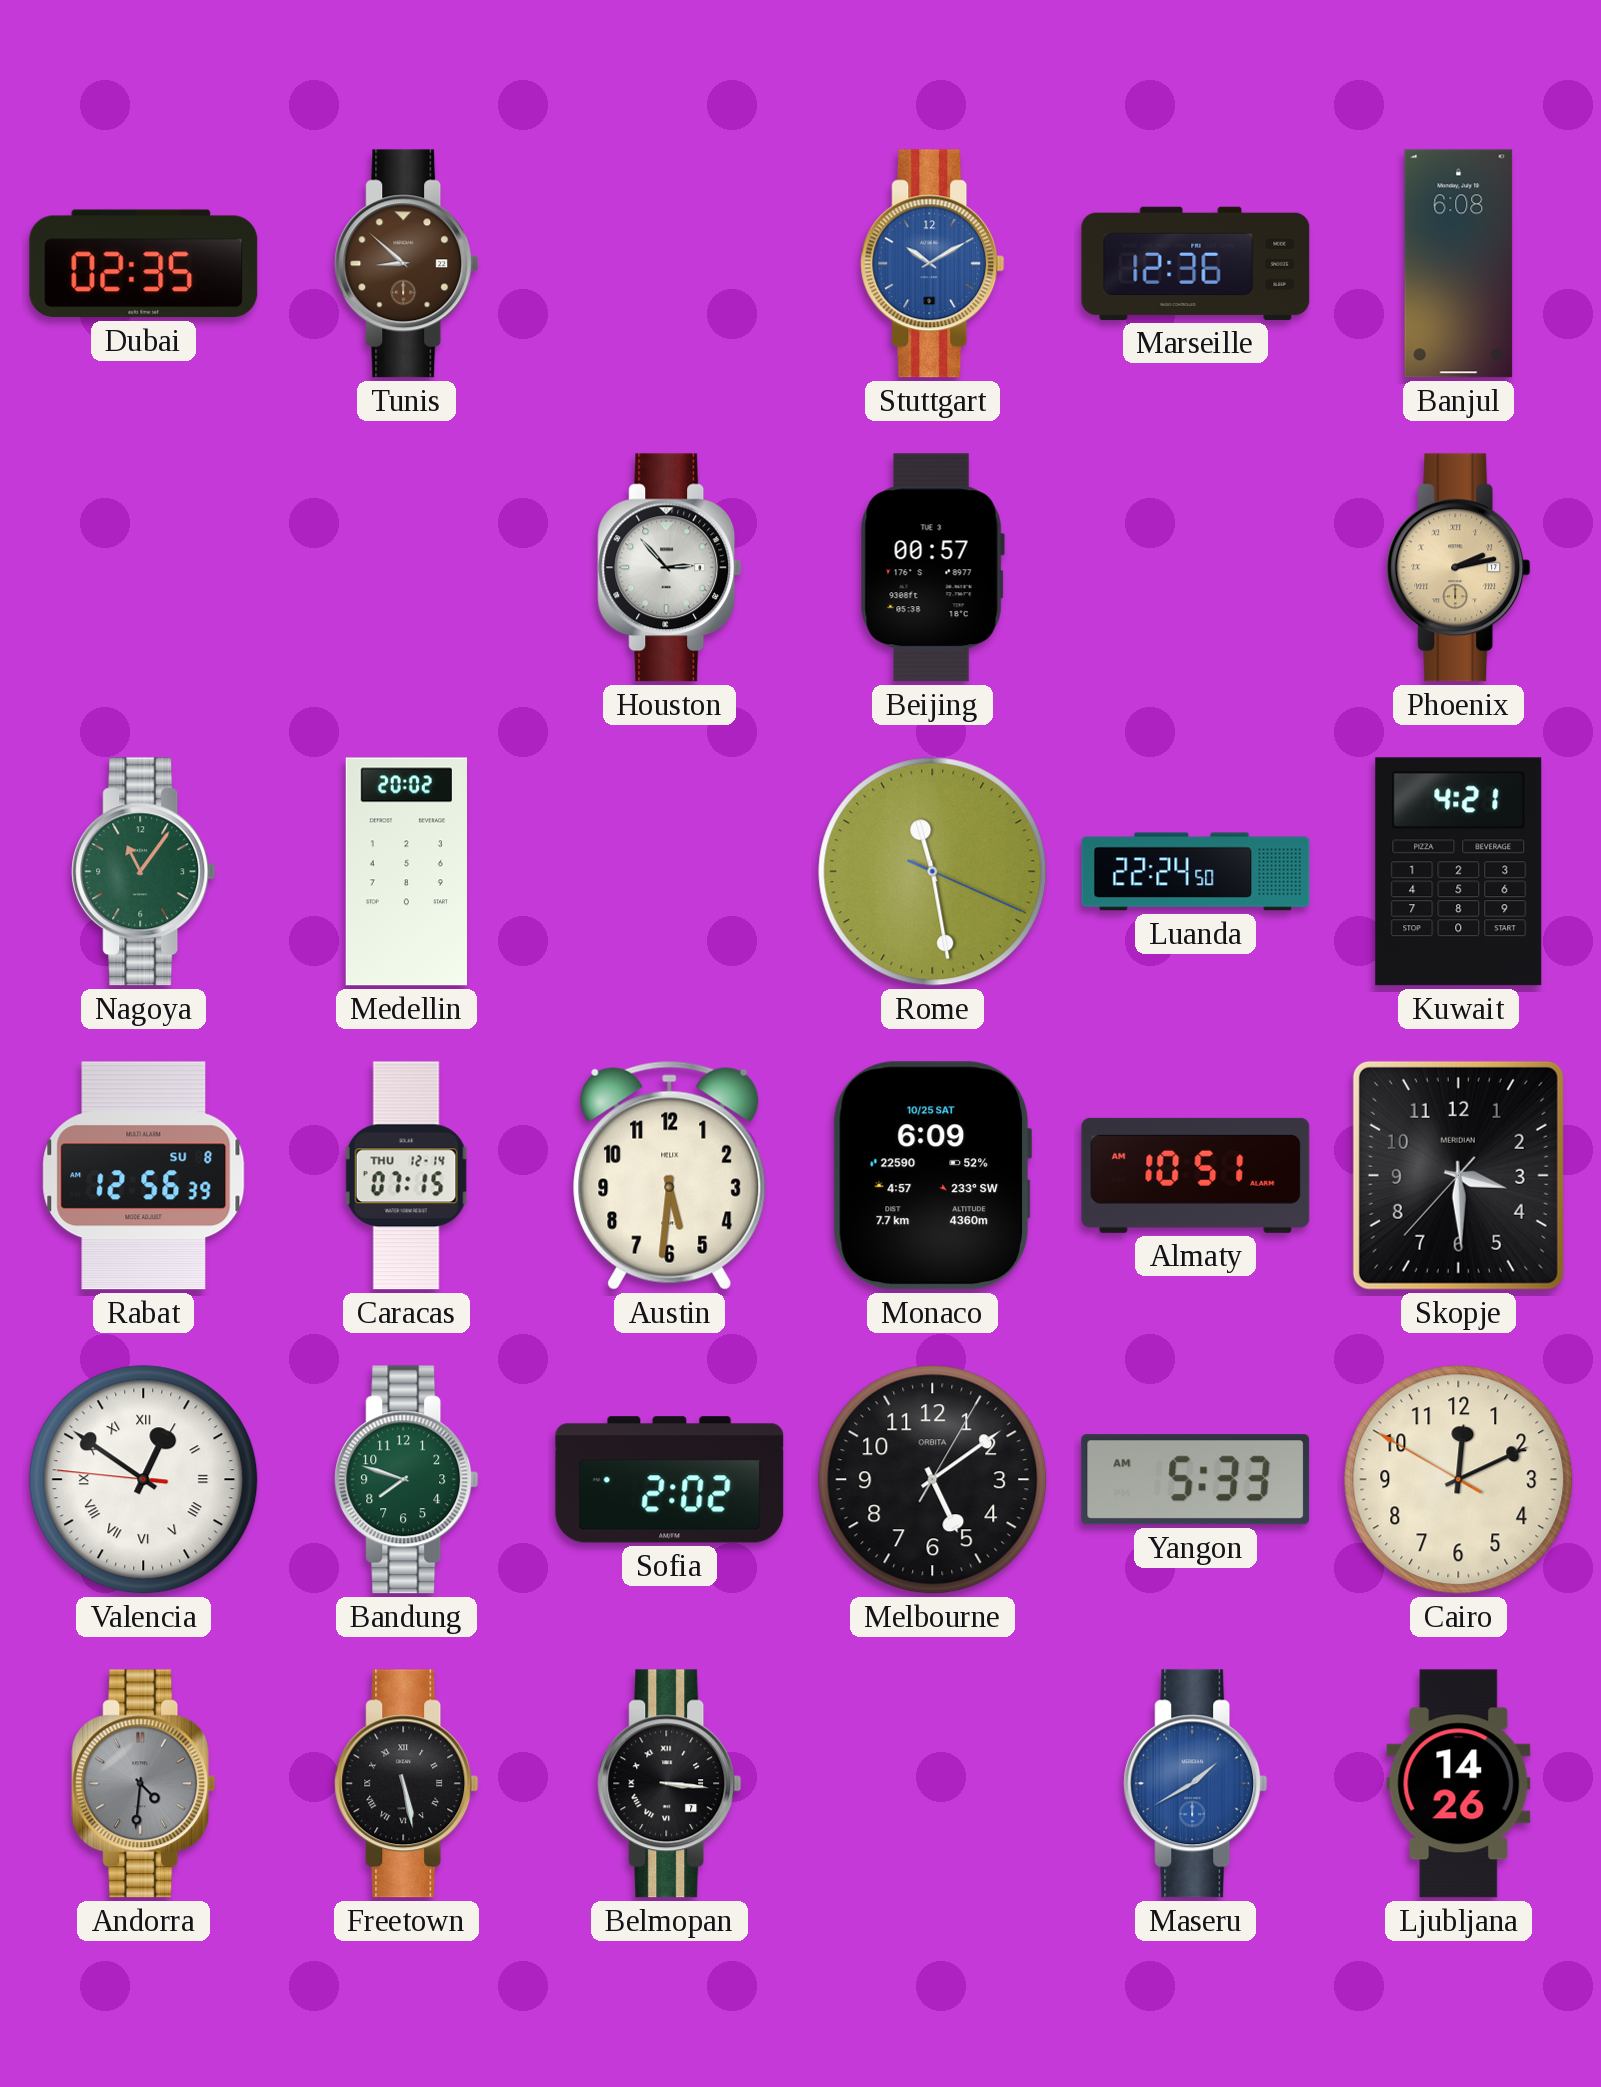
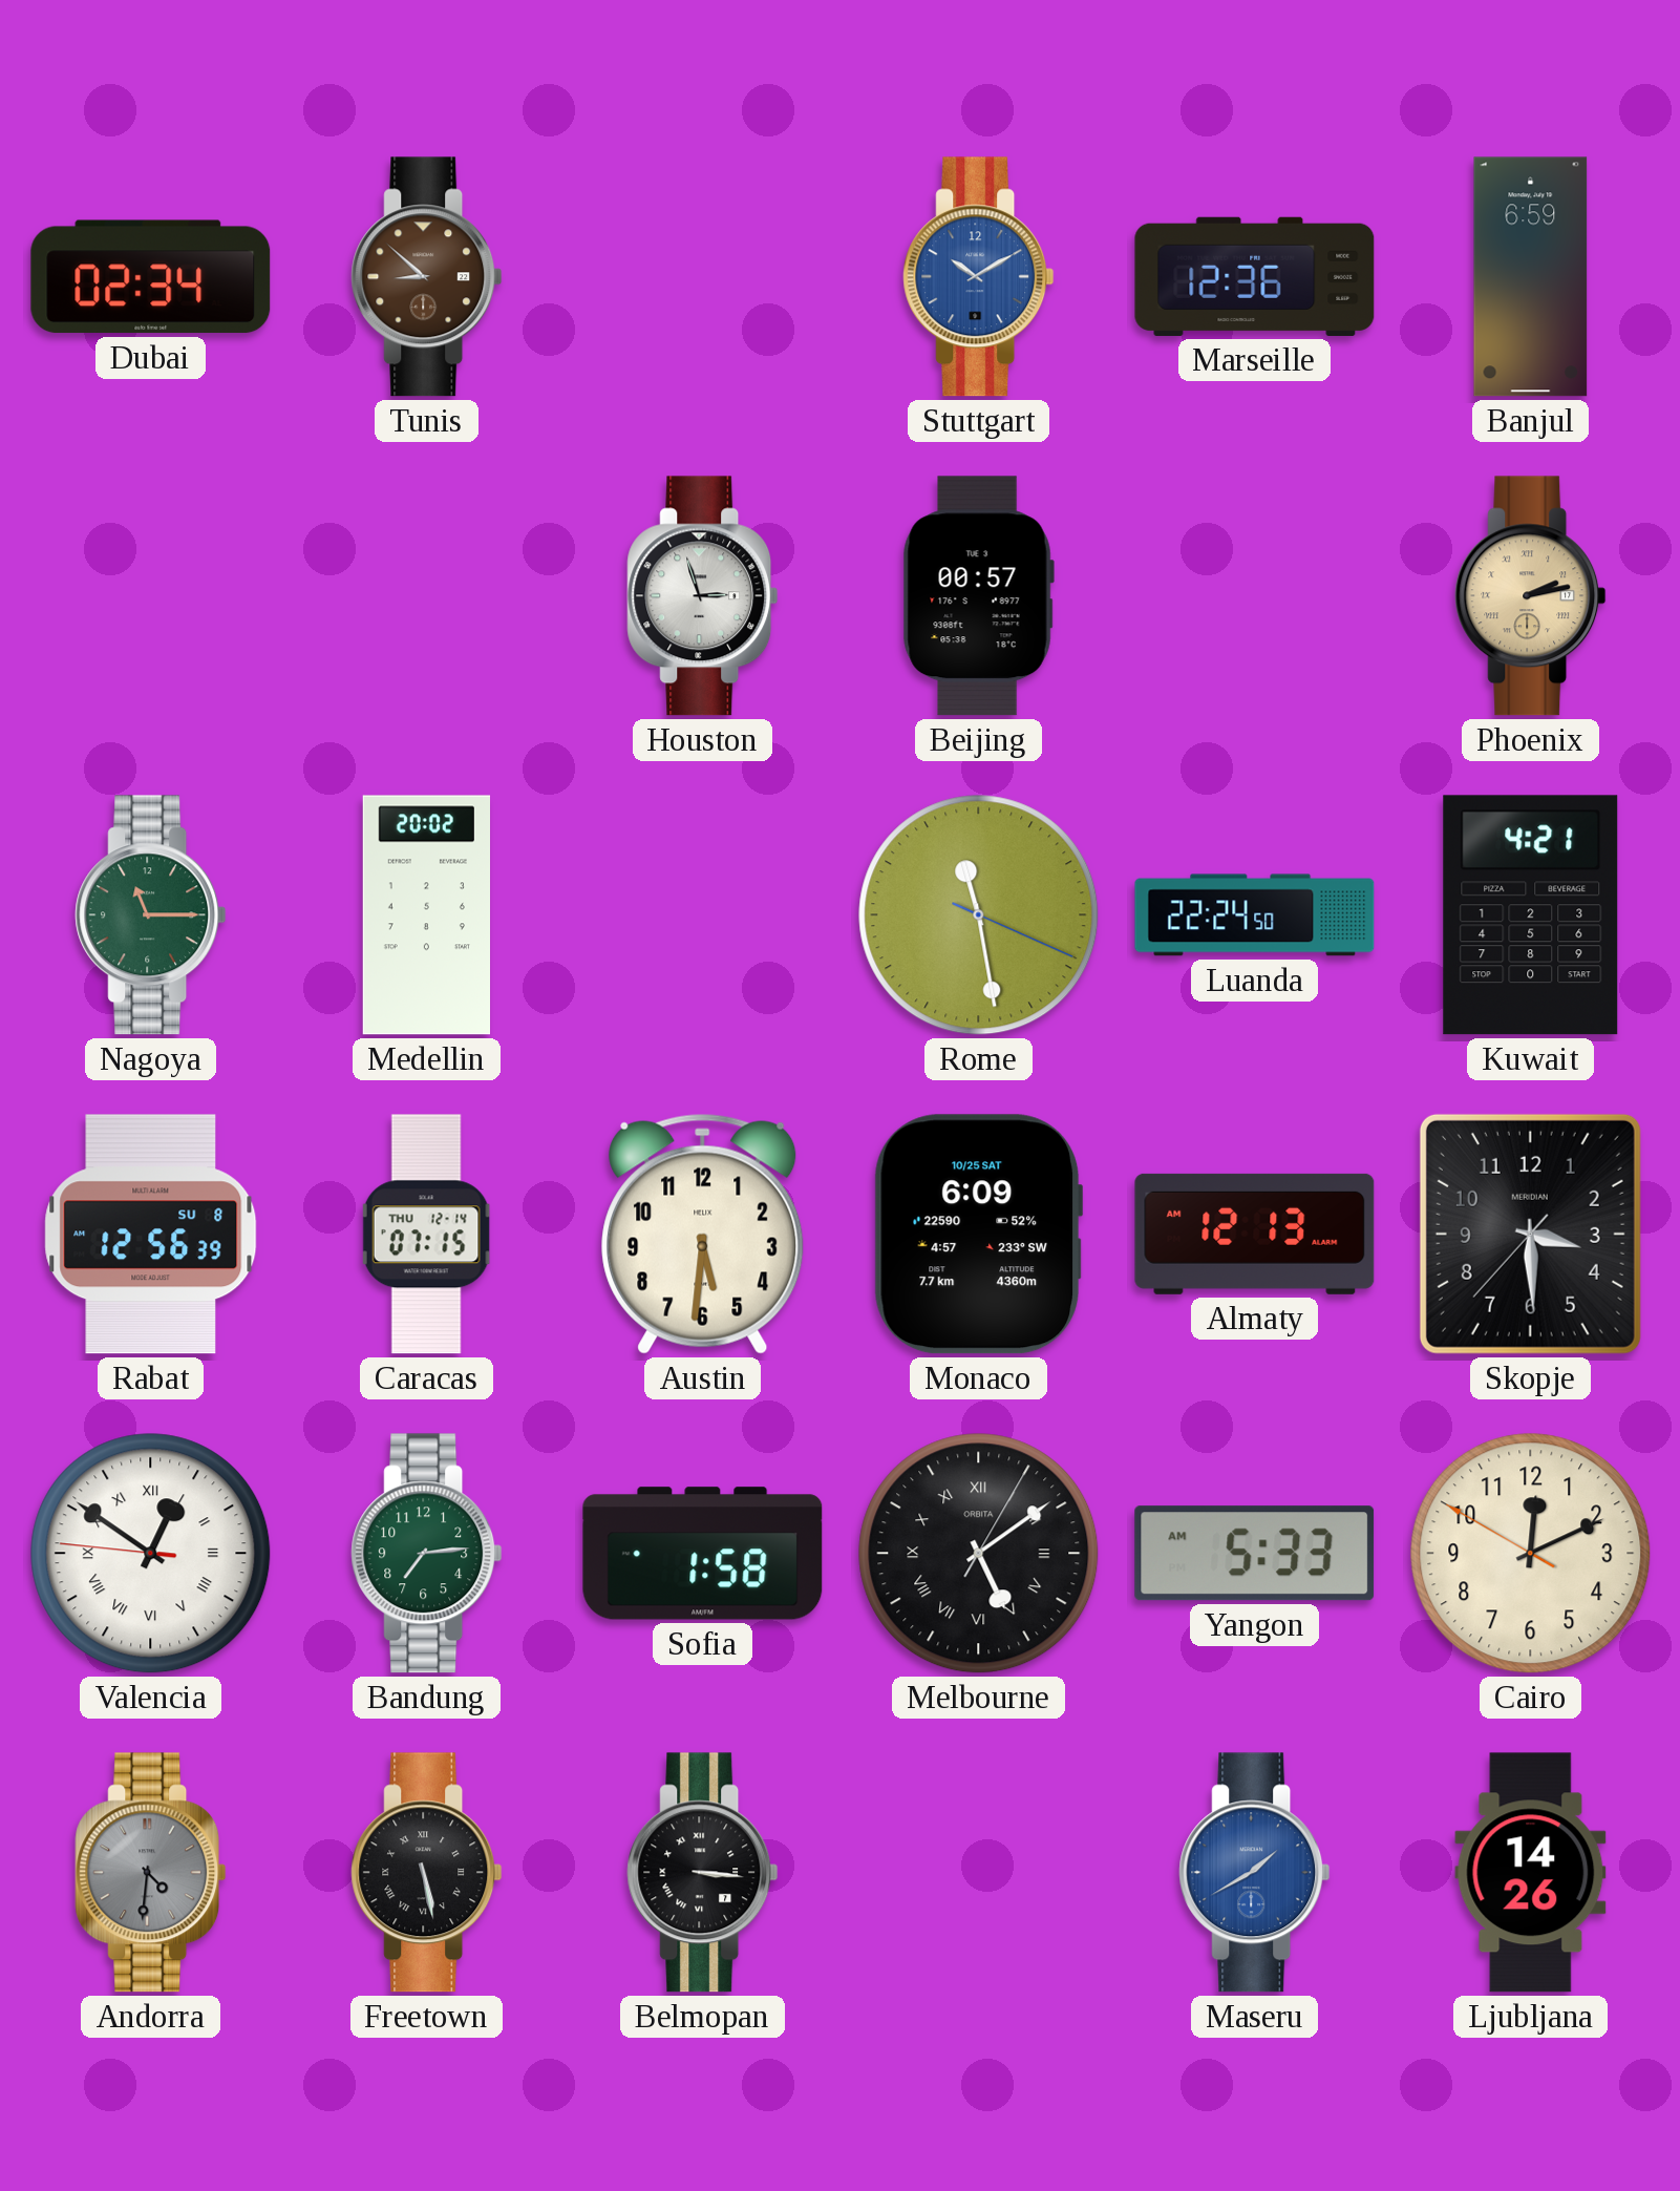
Dubai: 02:35 -> 02:34
Banjul: 6:08 -> 6:59
Houston: 2:53 -> 2:57
Nagoya: 11:06 -> 11:15
Almaty: 10:51 -> 12:13
Bandung: 7:48 -> 7:14
Sofia: 2:02 -> 1:58
Melbourne numerals: Arabic -> Roman
